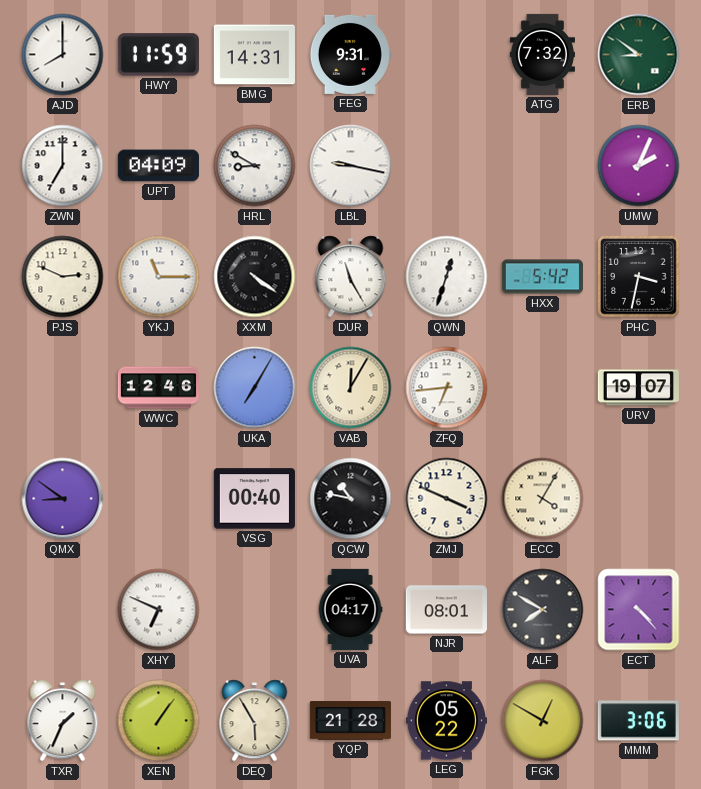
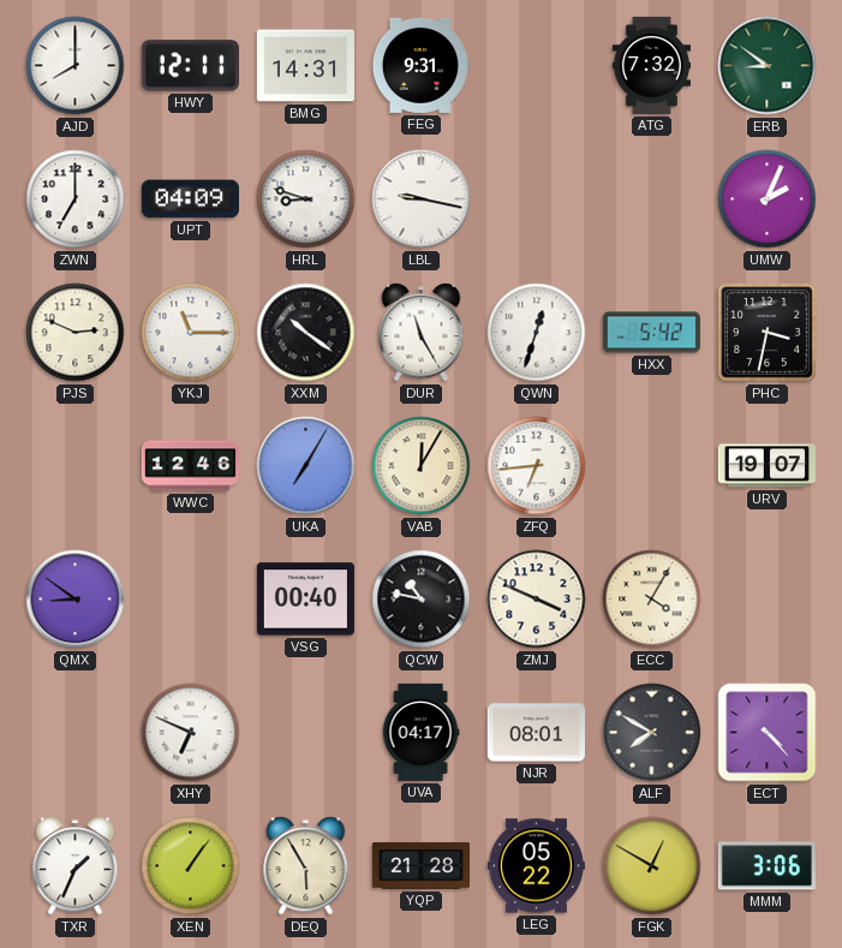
HWY: 11:59 -> 12:11
HRL: 8:50 -> 8:48
XXM: 4:21 -> 10:21
